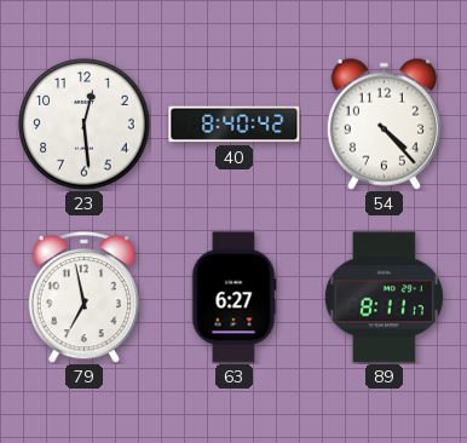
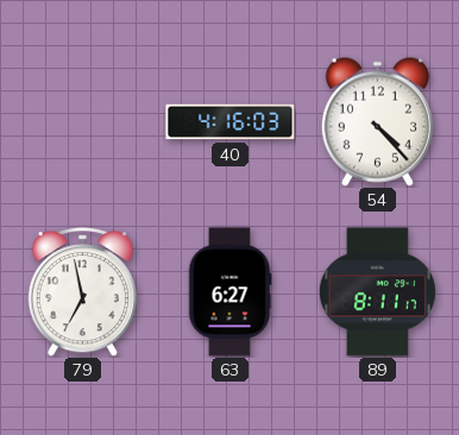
23: 12:29 -> none
40: 8:40 -> 4:16
